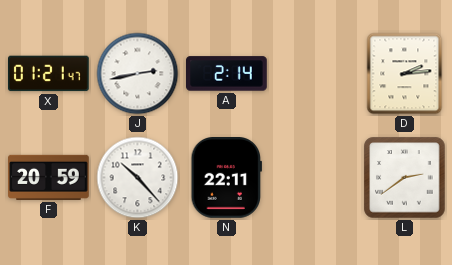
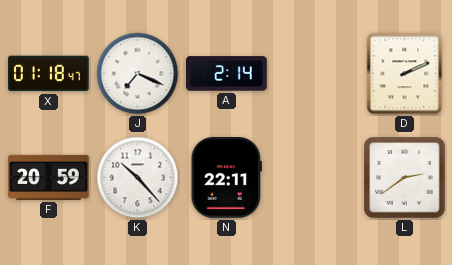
X: 01:21 -> 01:18
J: 2:43 -> 7:19
D: 2:14 -> 2:11
